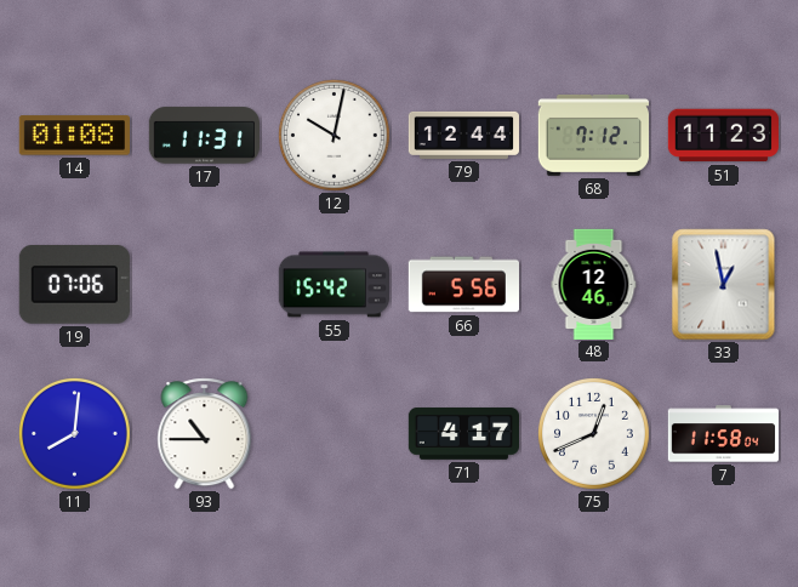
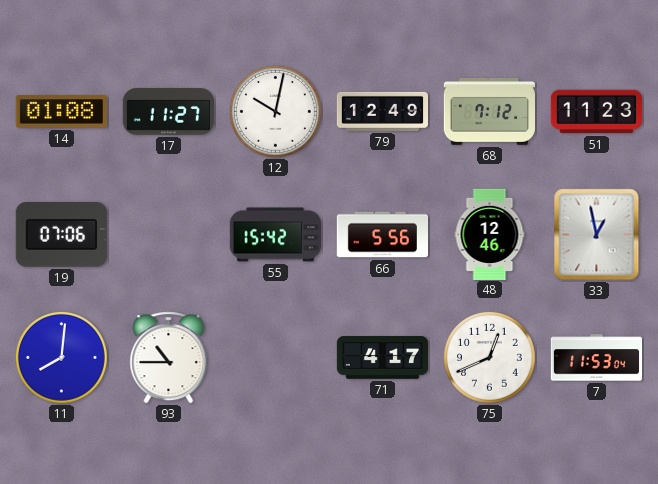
17: 11:31 -> 11:27
79: 12:44 -> 12:49
7: 11:58 -> 11:53
